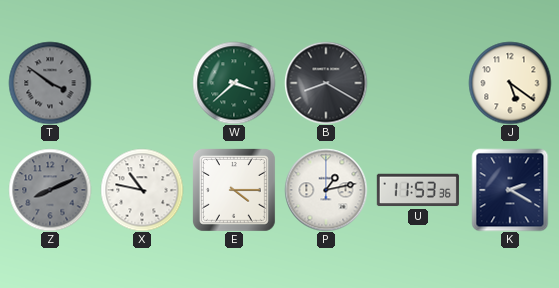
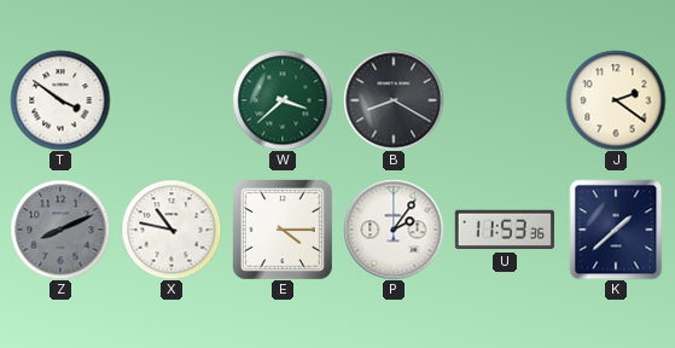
T dial: grey -> white
J: 5:21 -> 2:21
P: 1:13 -> 2:06
K: 2:20 -> 1:38
